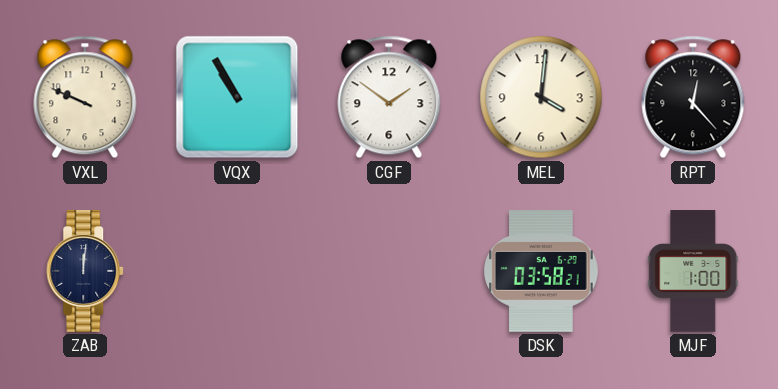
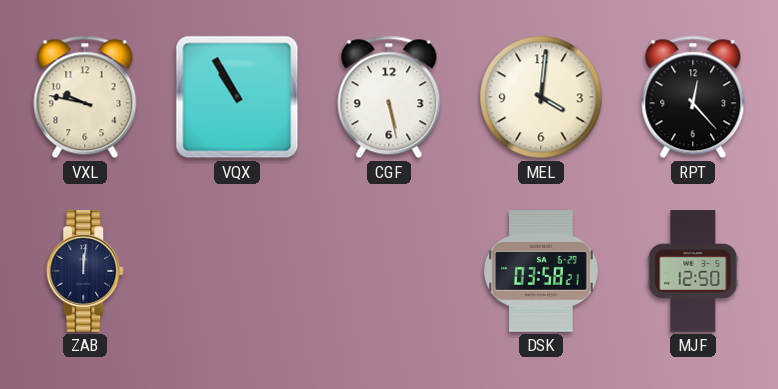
VXL: 9:49 -> 9:47
CGF: 1:51 -> 5:28
MJF: 1:00 -> 12:50
